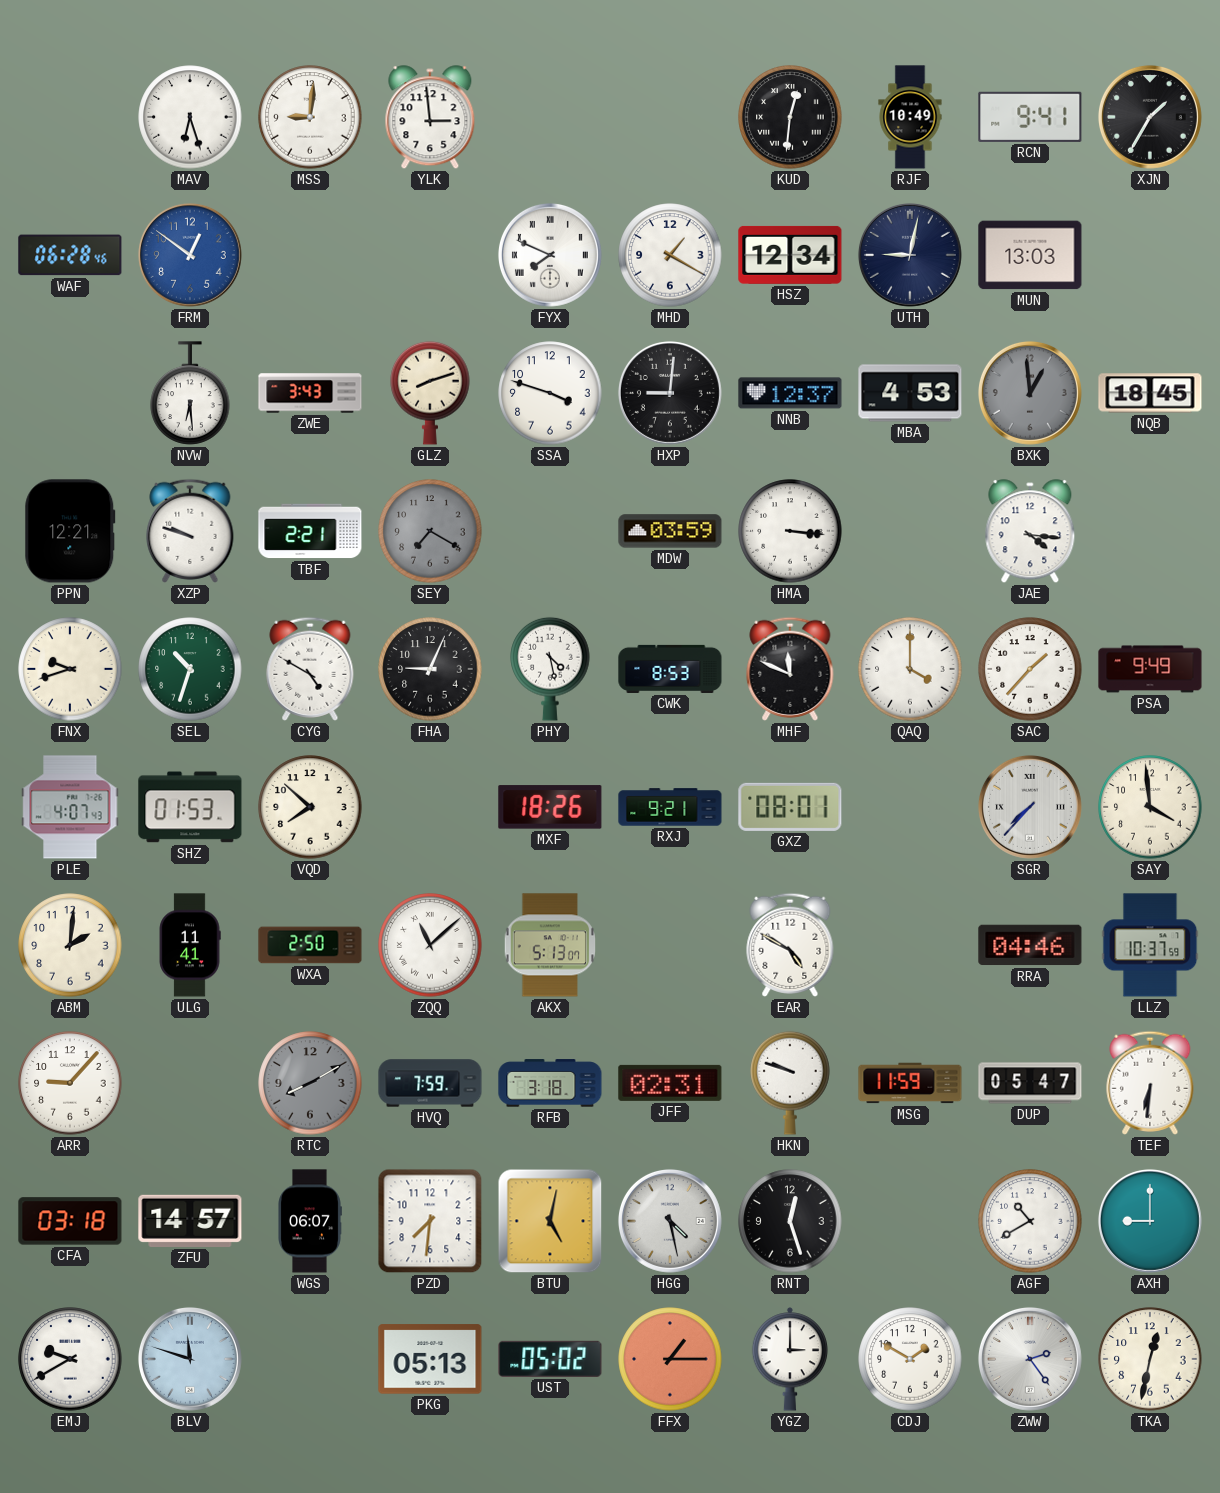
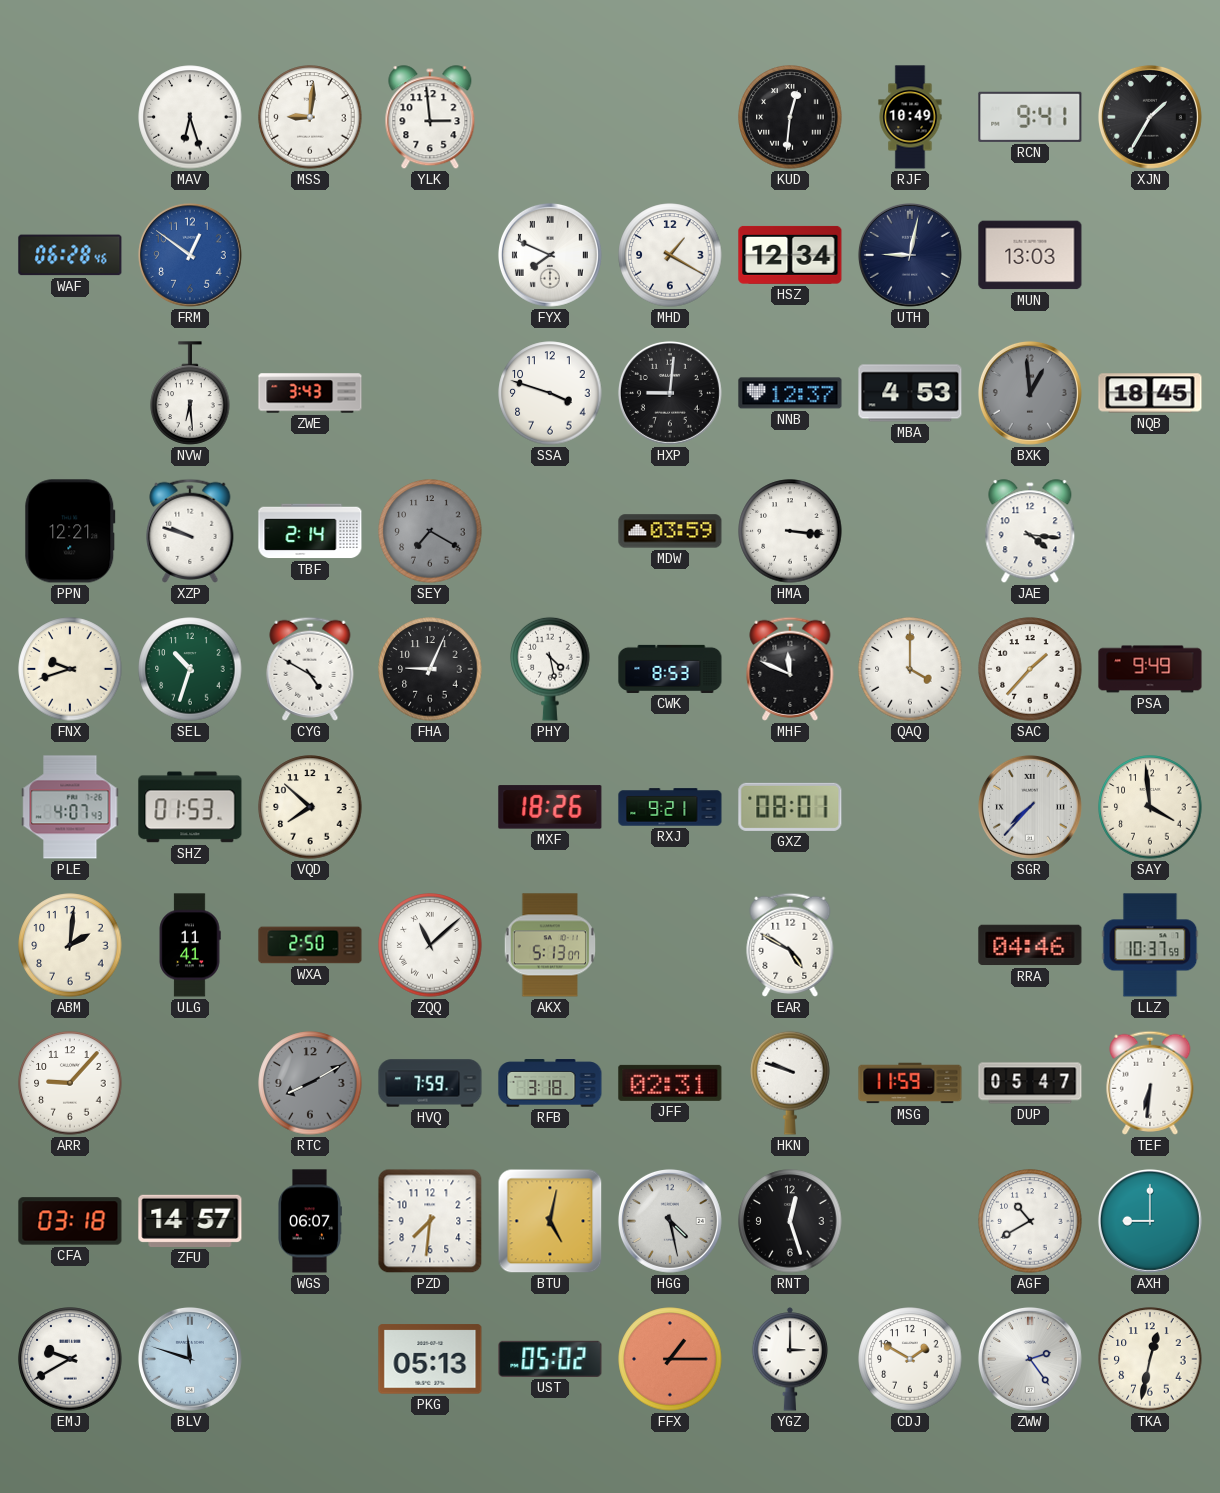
GLZ: 8:12 -> none
TBF: 2:21 -> 2:14
